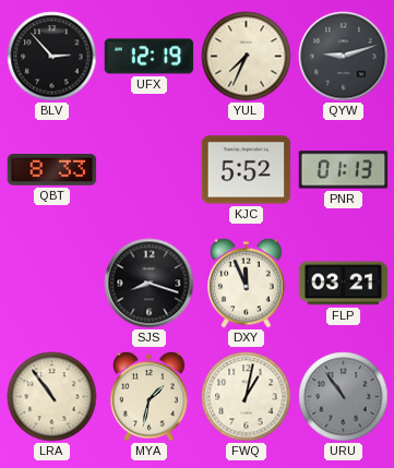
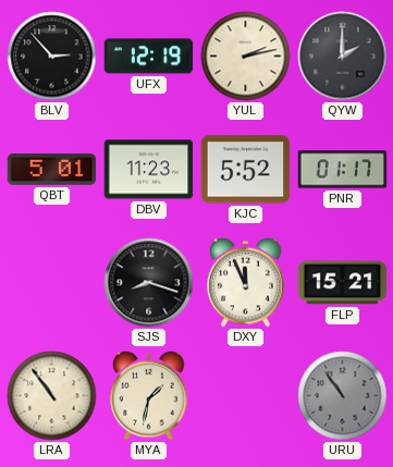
YUL: 7:34 -> 2:13
QYW: 9:12 -> 2:00
QBT: 8:33 -> 5:01
DBV: none -> 11:23
PNR: 01:13 -> 01:17
FLP: 03:21 -> 15:21
FWQ: 1:02 -> none
